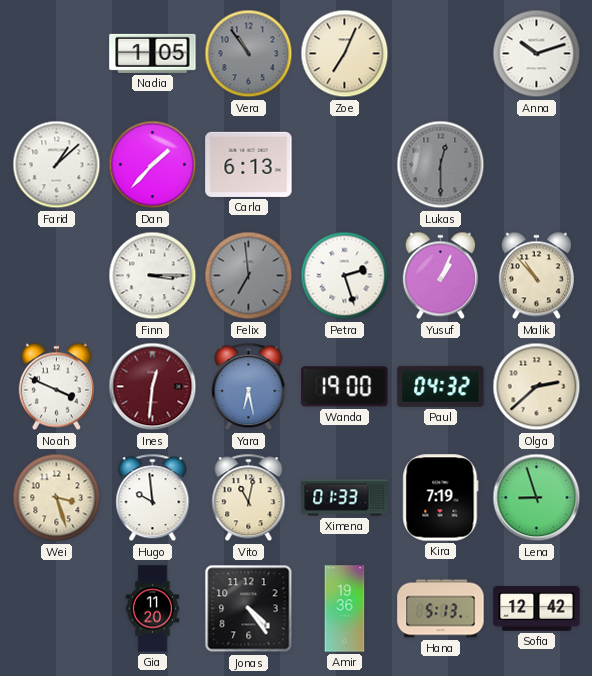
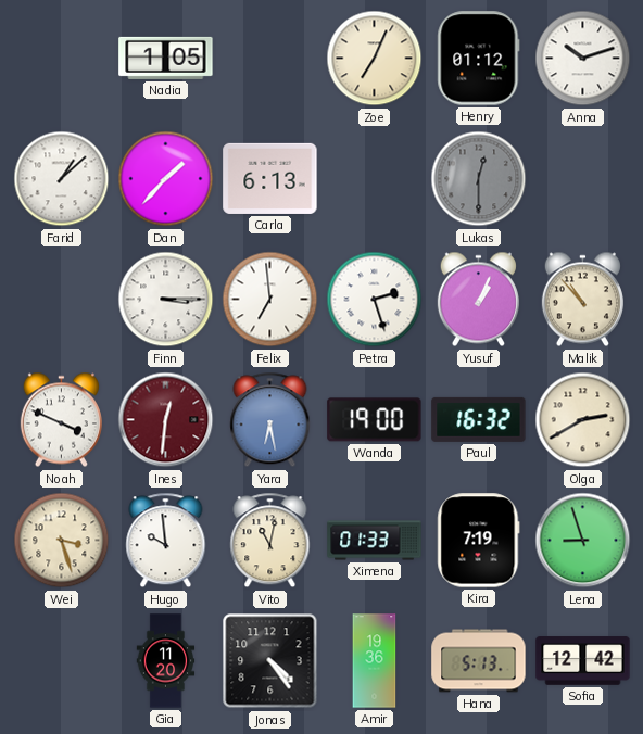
Vera: 10:54 -> none
Henry: none -> 01:12
Felix dial: grey -> white
Paul: 04:32 -> 16:32
Olga: 2:38 -> 2:40
